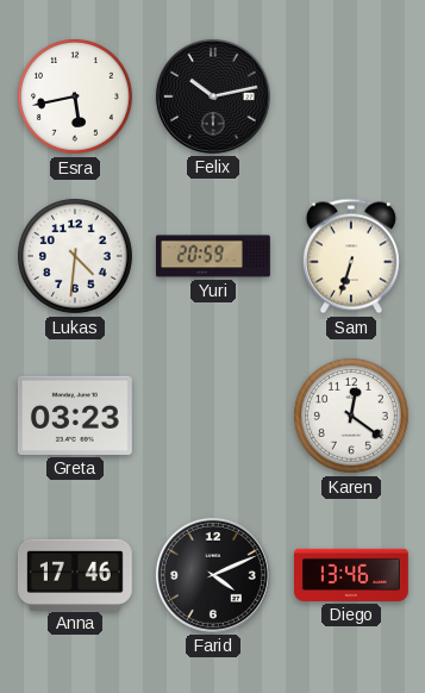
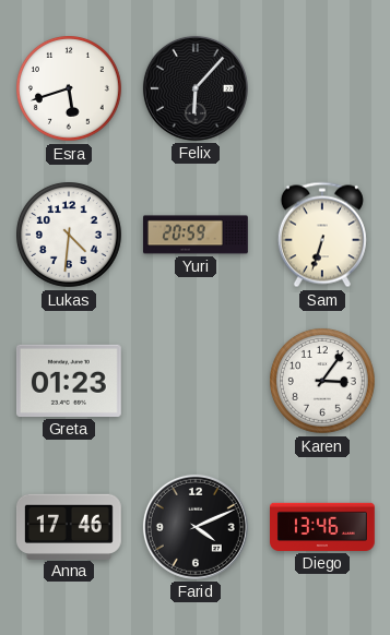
Esra: 5:43 -> 5:42
Felix: 10:13 -> 6:07
Greta: 03:23 -> 01:23
Karen: 12:21 -> 3:06
